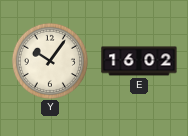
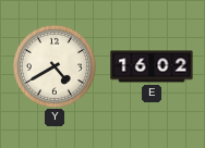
Y: 10:06 -> 4:40
